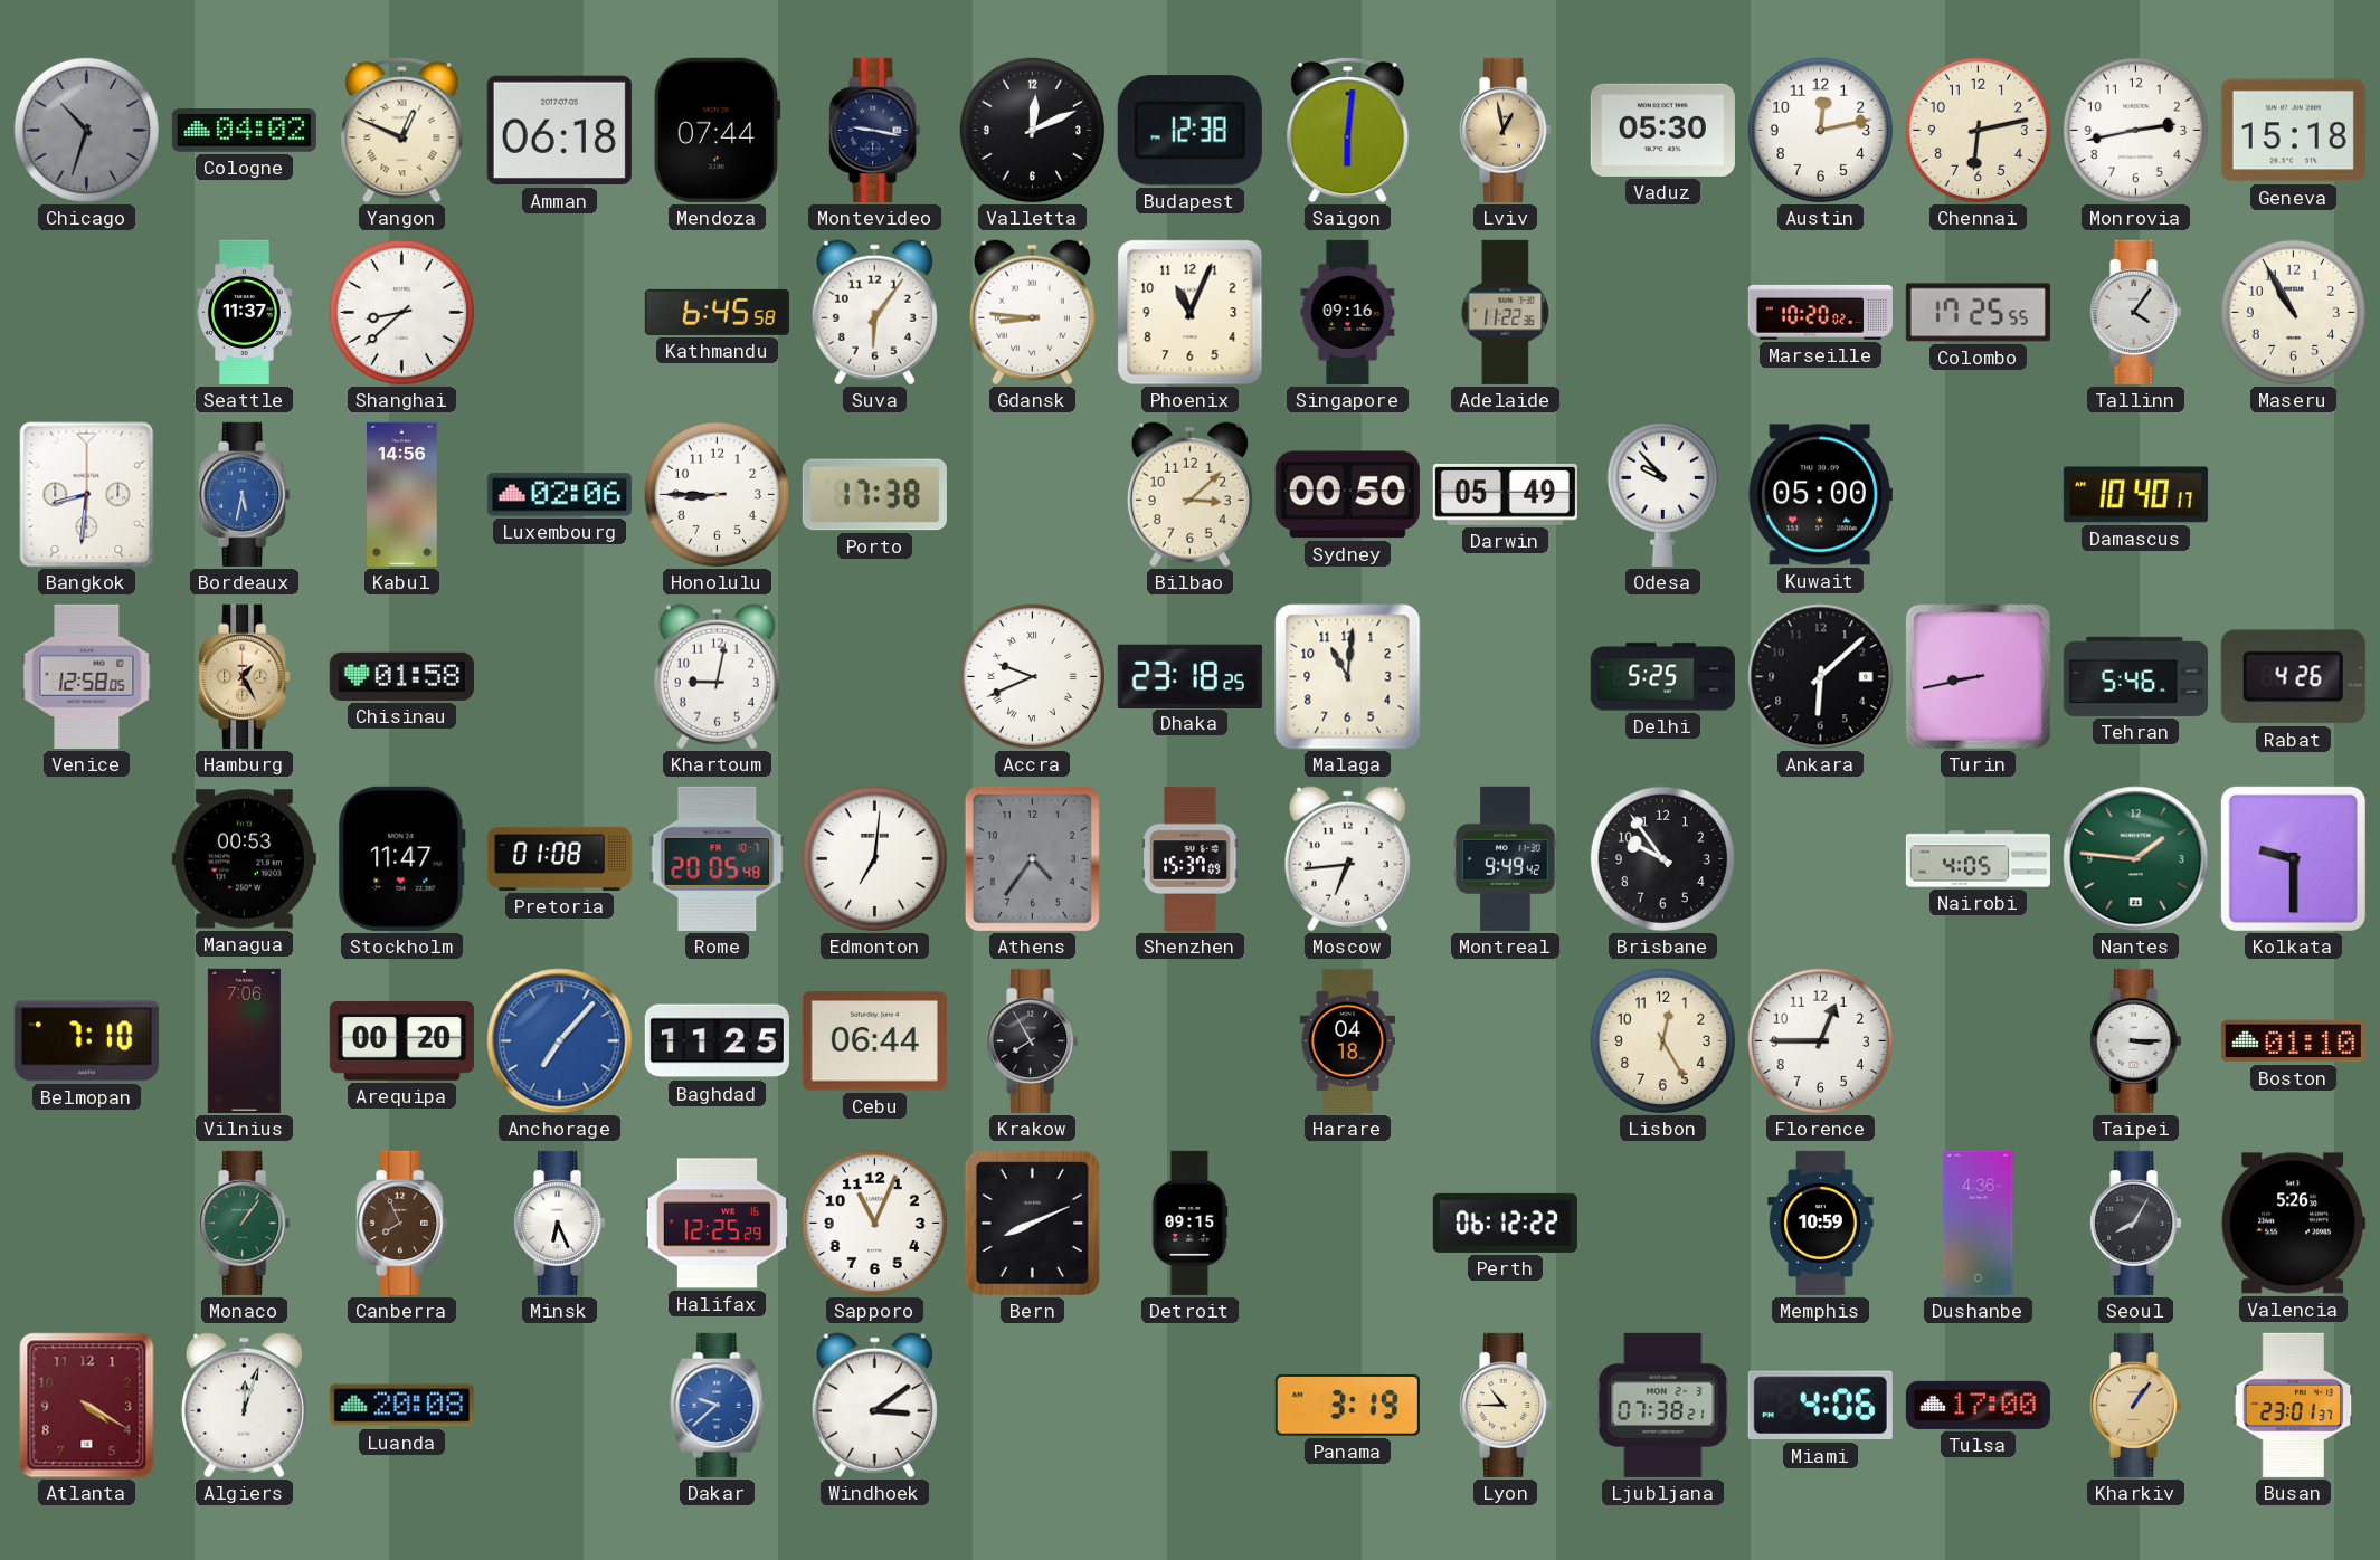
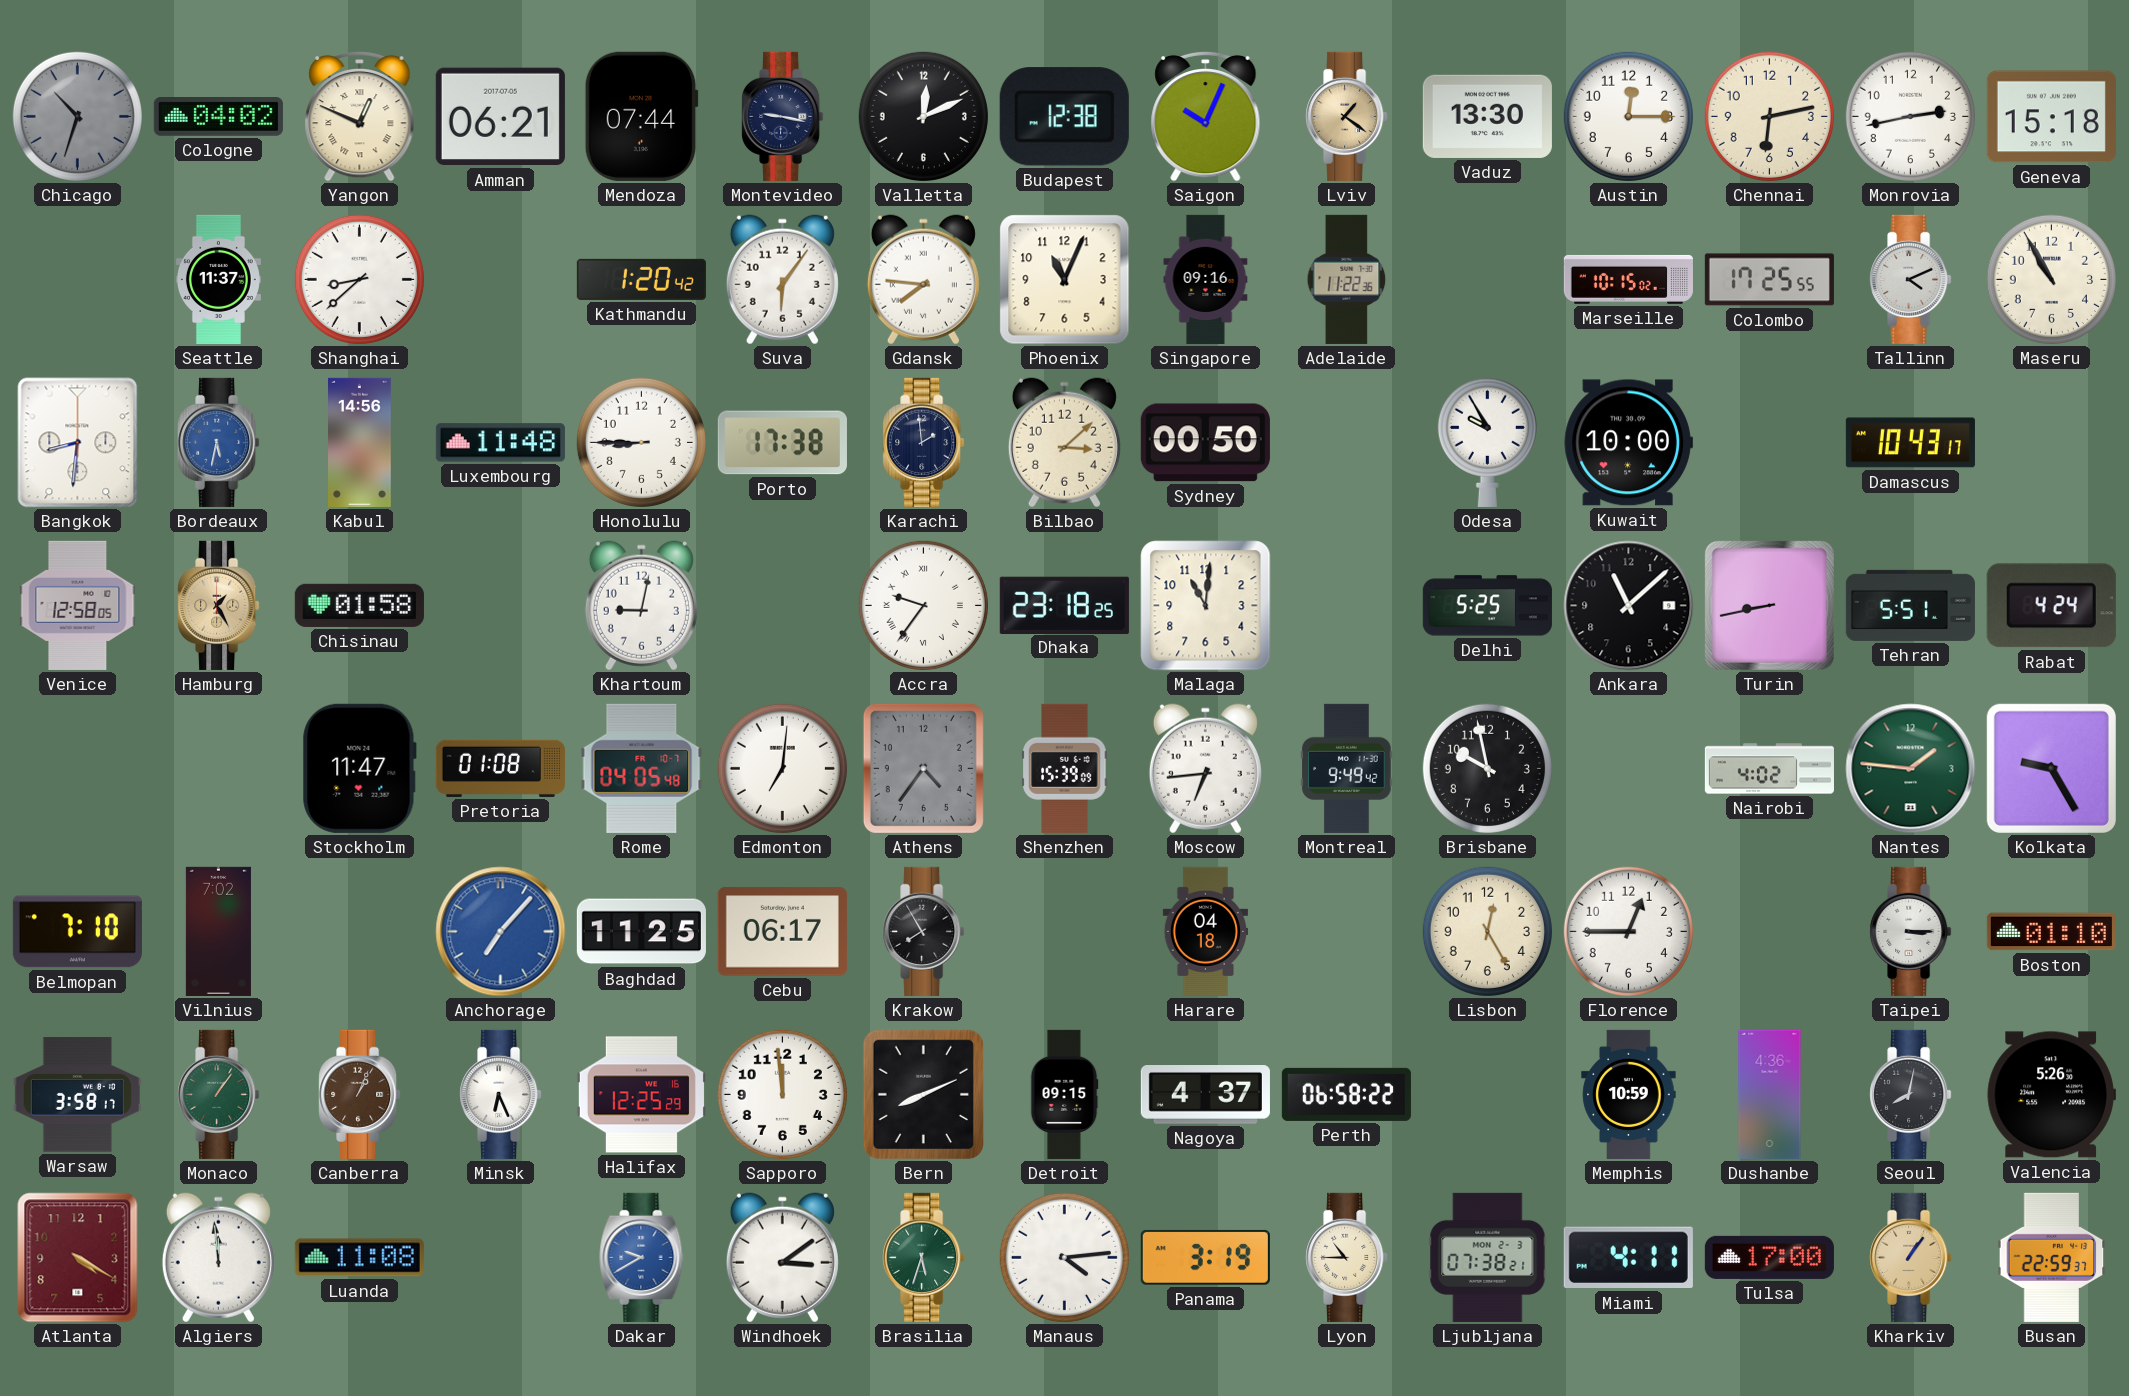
Amman: 06:18 -> 06:21
Saigon: 6:01 -> 10:04
Lviv: 12:58 -> 1:21
Vaduz: 05:30 -> 13:30
Austin: 12:13 -> 12:15
Kathmandu: 6:45 -> 1:20
Gdansk: 8:46 -> 7:46
Marseille: 10:20 -> 10:15
Tallinn: 4:06 -> 4:11
Luxembourg: 02:06 -> 11:48
Karachi: none -> 1:59
Darwin: 05:49 -> none
Odesa: 9:53 -> 9:55
Kuwait: 05:00 -> 10:00
Damascus: 10:40 -> 10:43
Accra: 9:41 -> 9:36
Ankara: 6:08 -> 11:08
Tehran: 5:46 -> 5:51
Rabat: 4:26 -> 4:24
Managua: 00:53 -> none
Rome: 20:05 -> 04:05
Shenzhen: 15:37 -> 15:39
Brisbane: 9:54 -> 9:58
Nairobi: 4:05 -> 4:02
Kolkata: 9:30 -> 9:25
Vilnius: 7:06 -> 7:02
Arequipa: 00:20 -> none
Cebu: 06:44 -> 06:17
Warsaw: none -> 3:58
Canberra: 7:56 -> 1:04
Sapporo: 11:04 -> 11:59
Nagoya: none -> 4:37
Perth: 06:12 -> 06:58
Seoul: 8:05 -> 8:02
Algiers: 12:03 -> 11:59
Luanda: 20:08 -> 11:08
Dakar: 9:38 -> 9:40
Brasilia: none -> 5:33
Manaus: none -> 4:14
Miami: 4:06 -> 4:11
Busan: 23:01 -> 22:59
